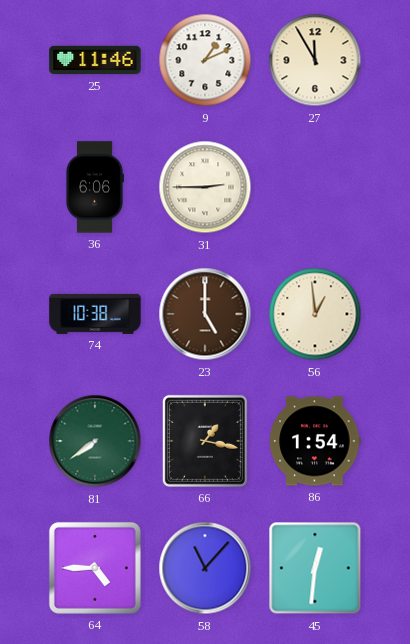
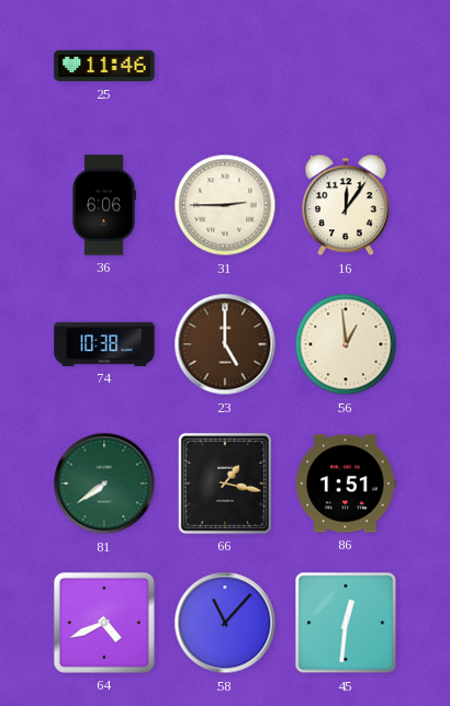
9: 1:11 -> none
27: 11:55 -> none
16: none -> 12:06
86: 1:54 -> 1:51
64: 4:45 -> 4:41
